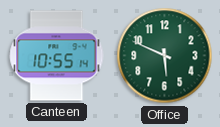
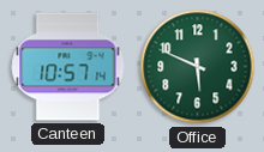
Canteen: 10:55 -> 10:57
